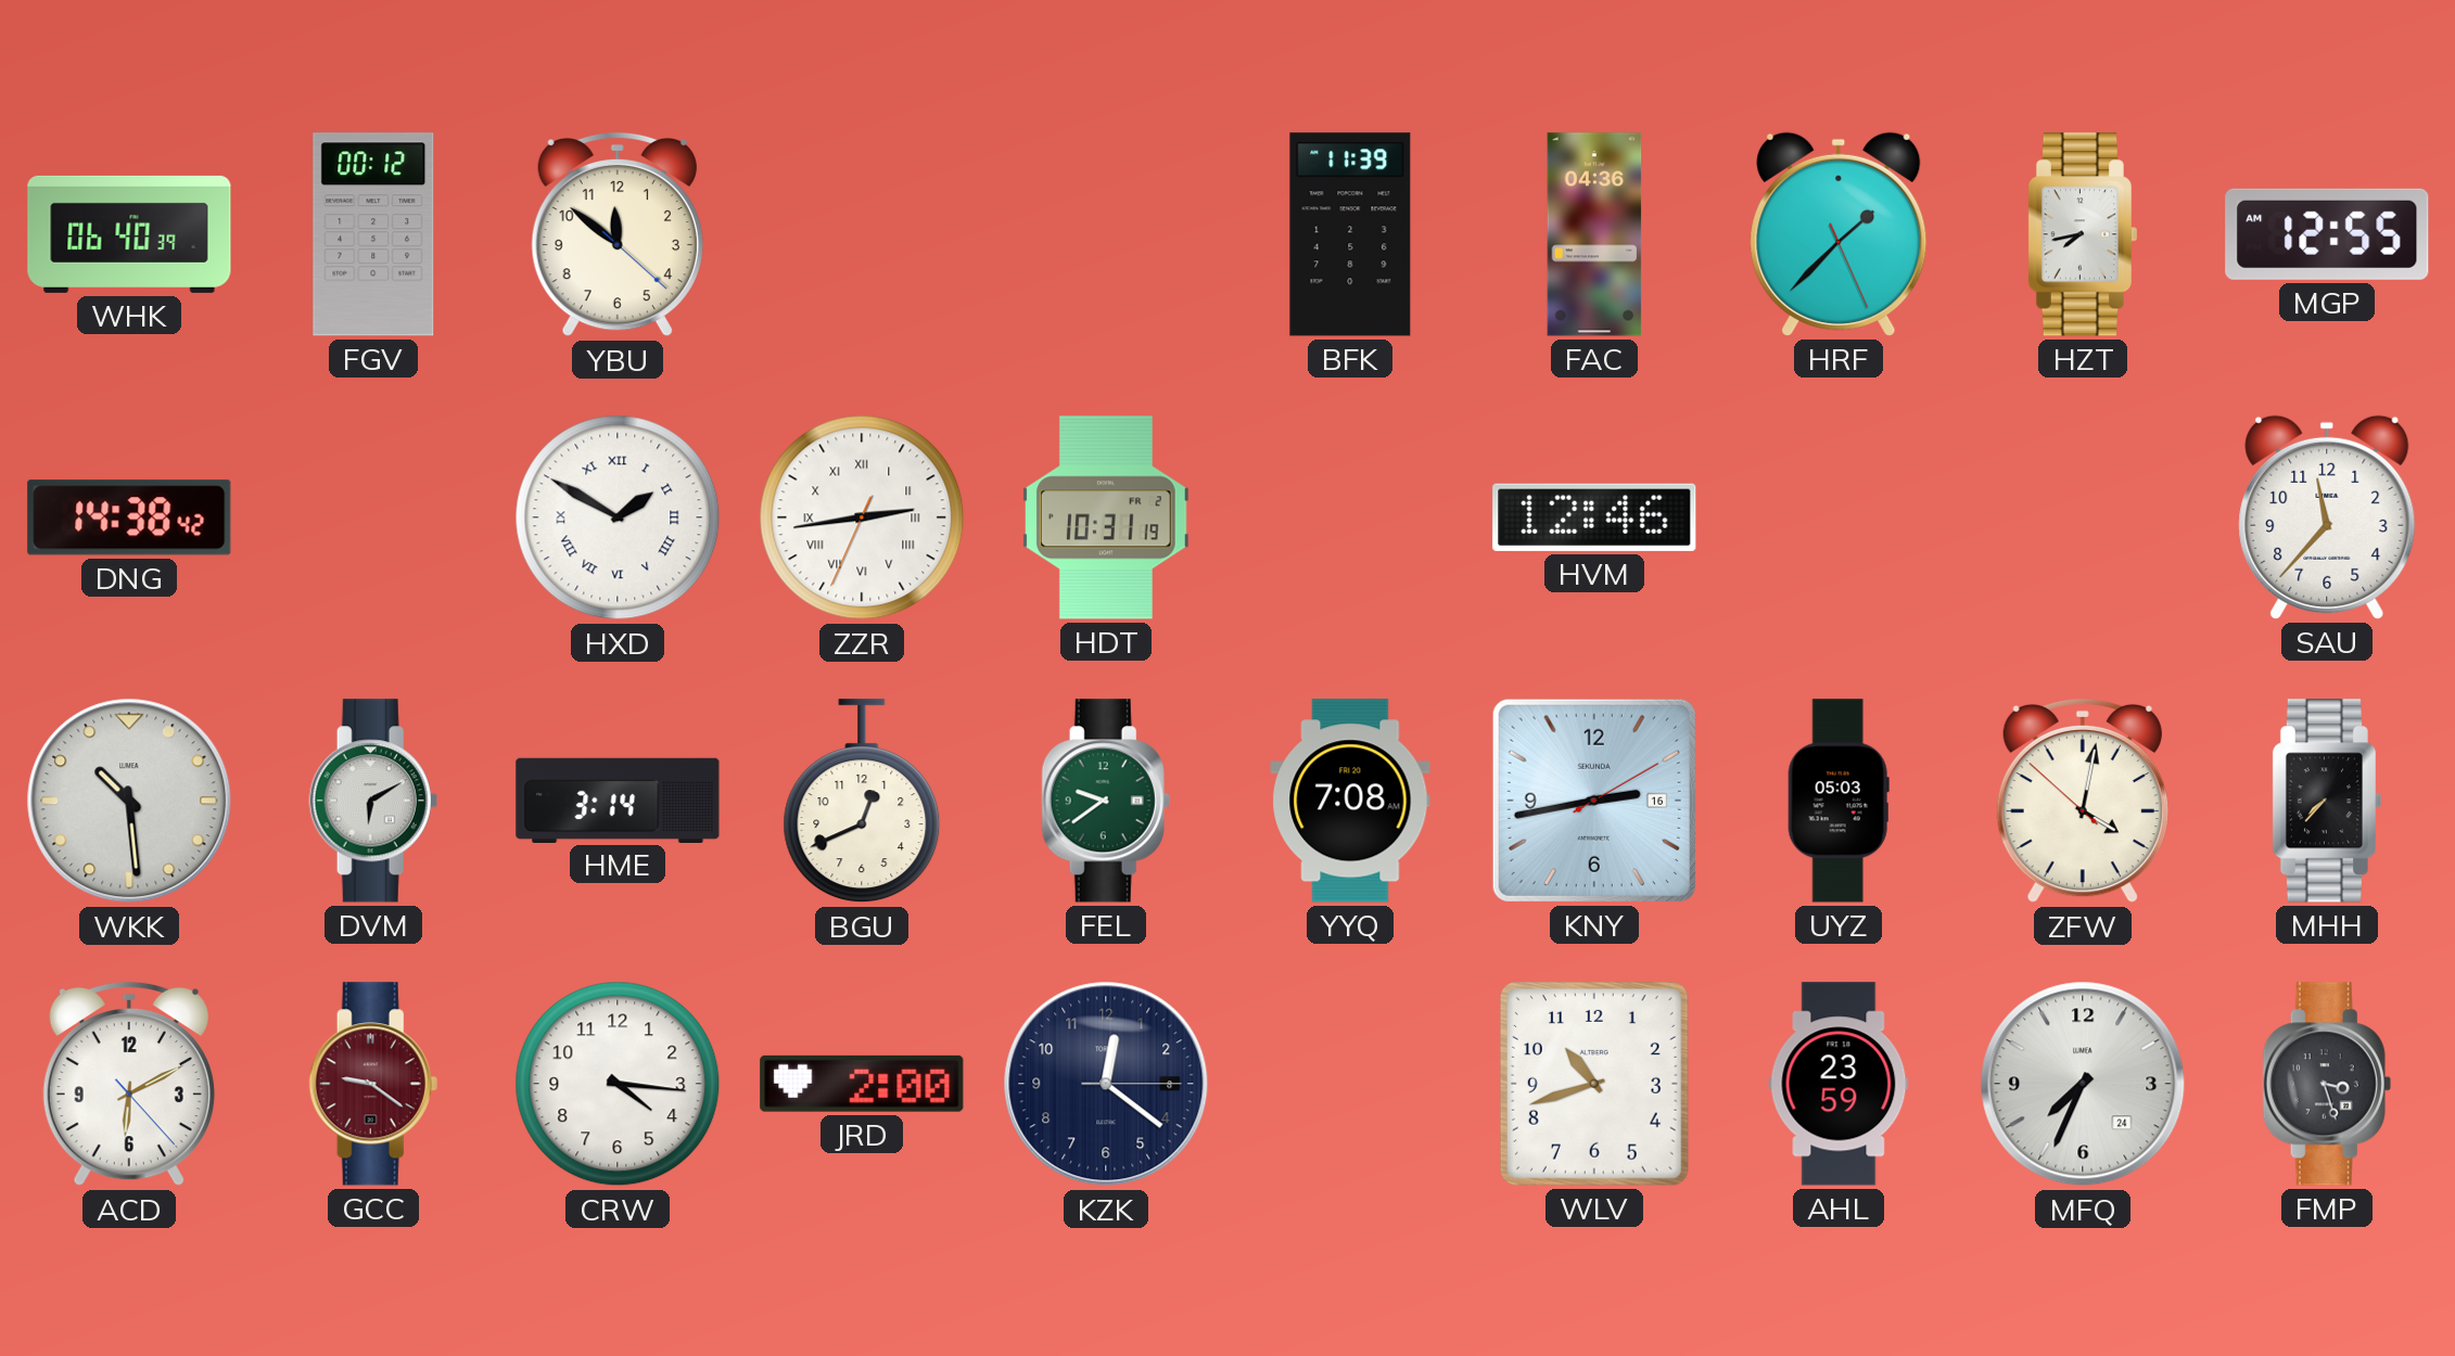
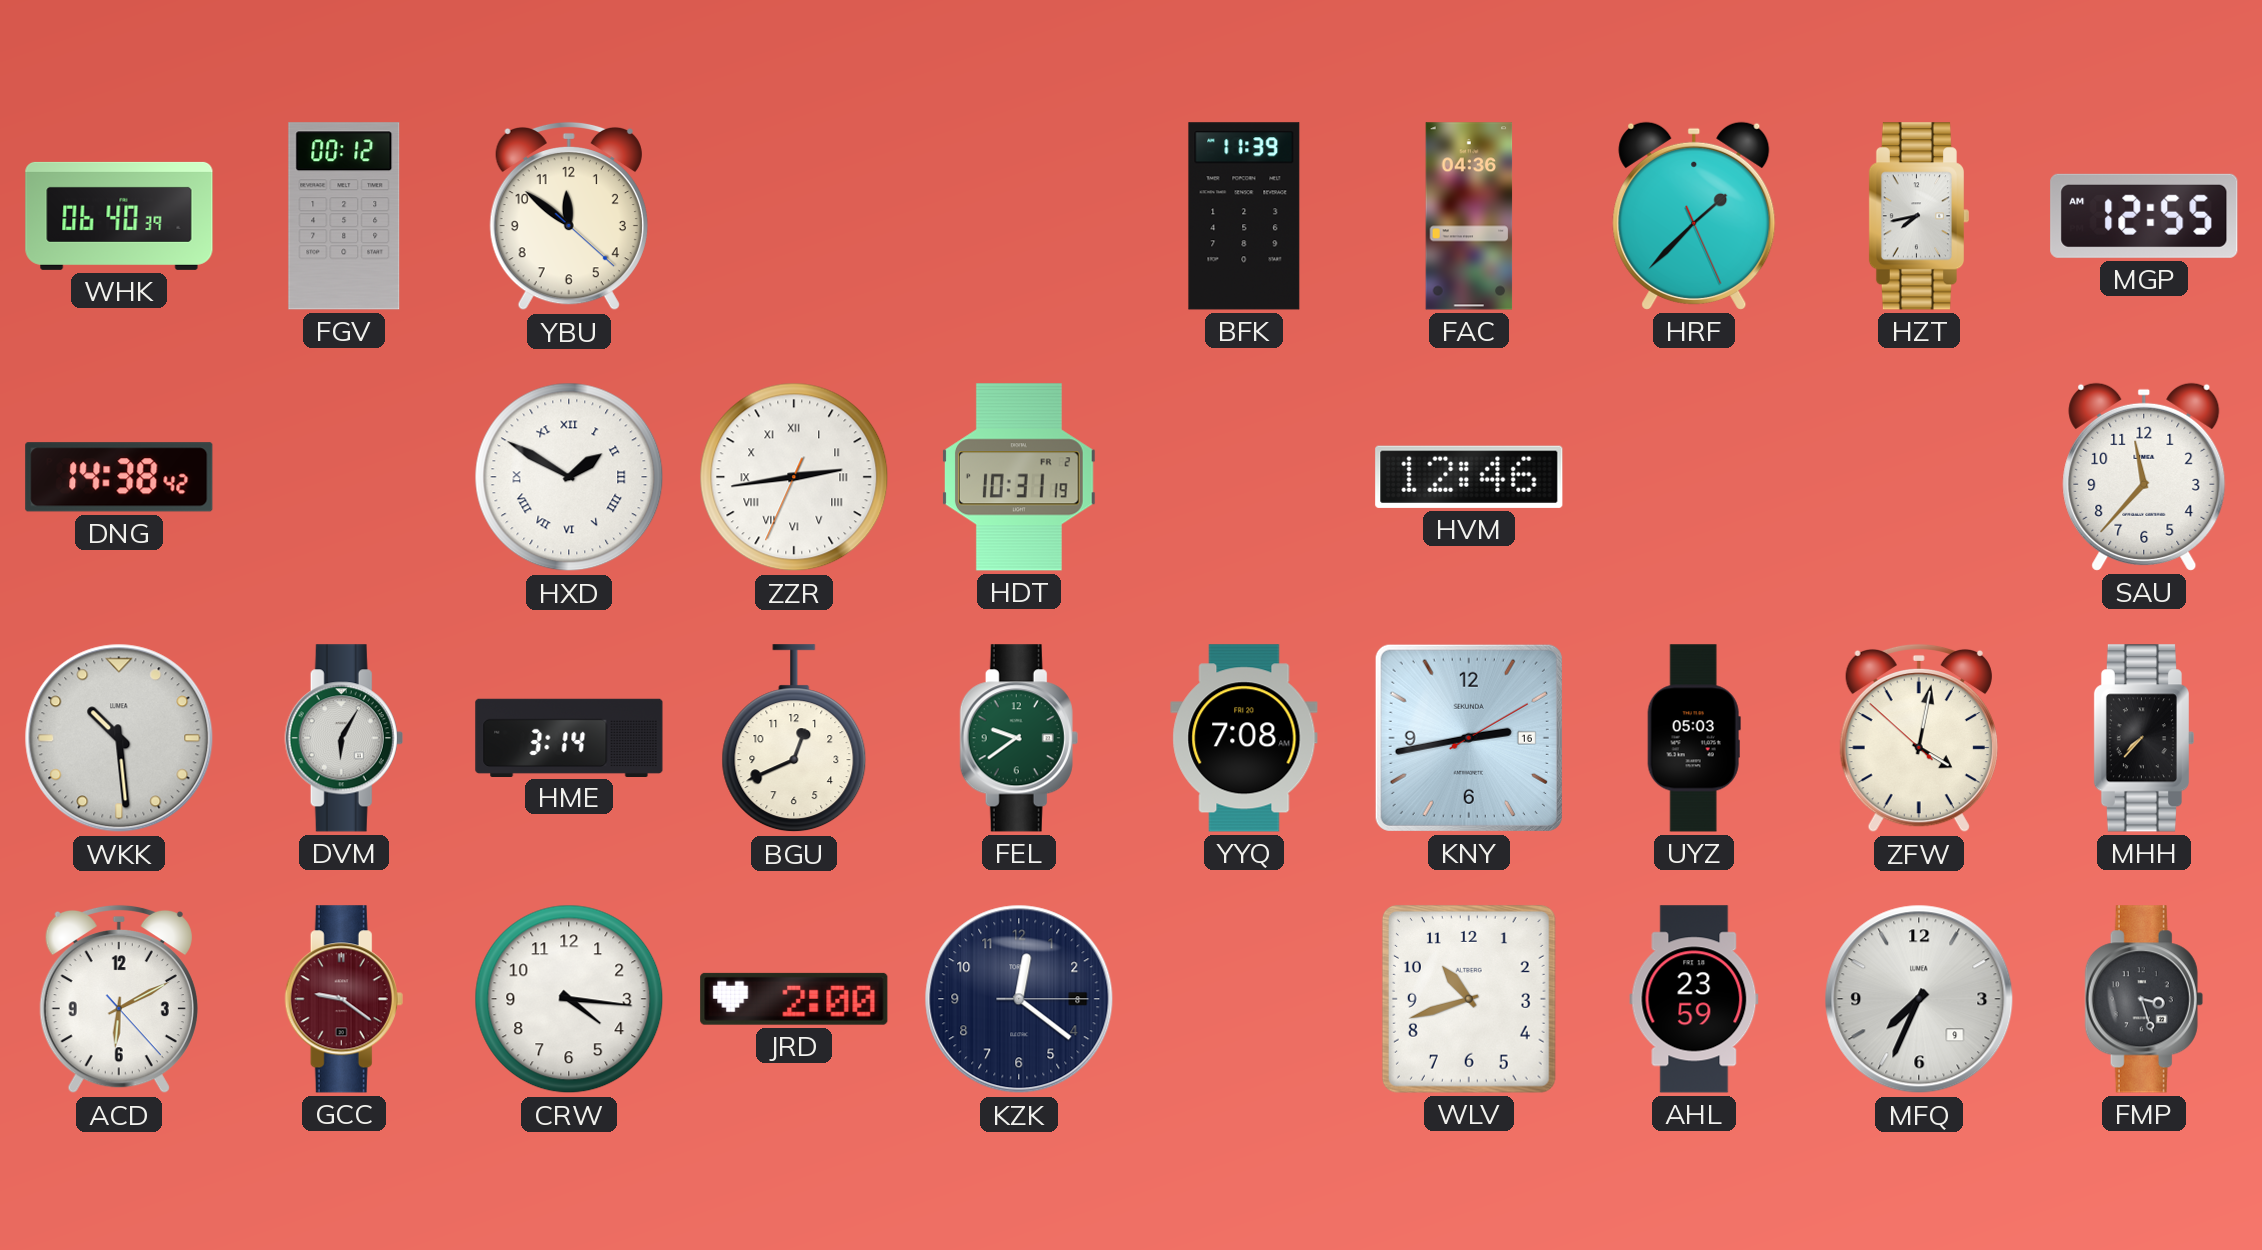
DVM: 6:10 -> 6:05
MFQ date: 24 -> 9
